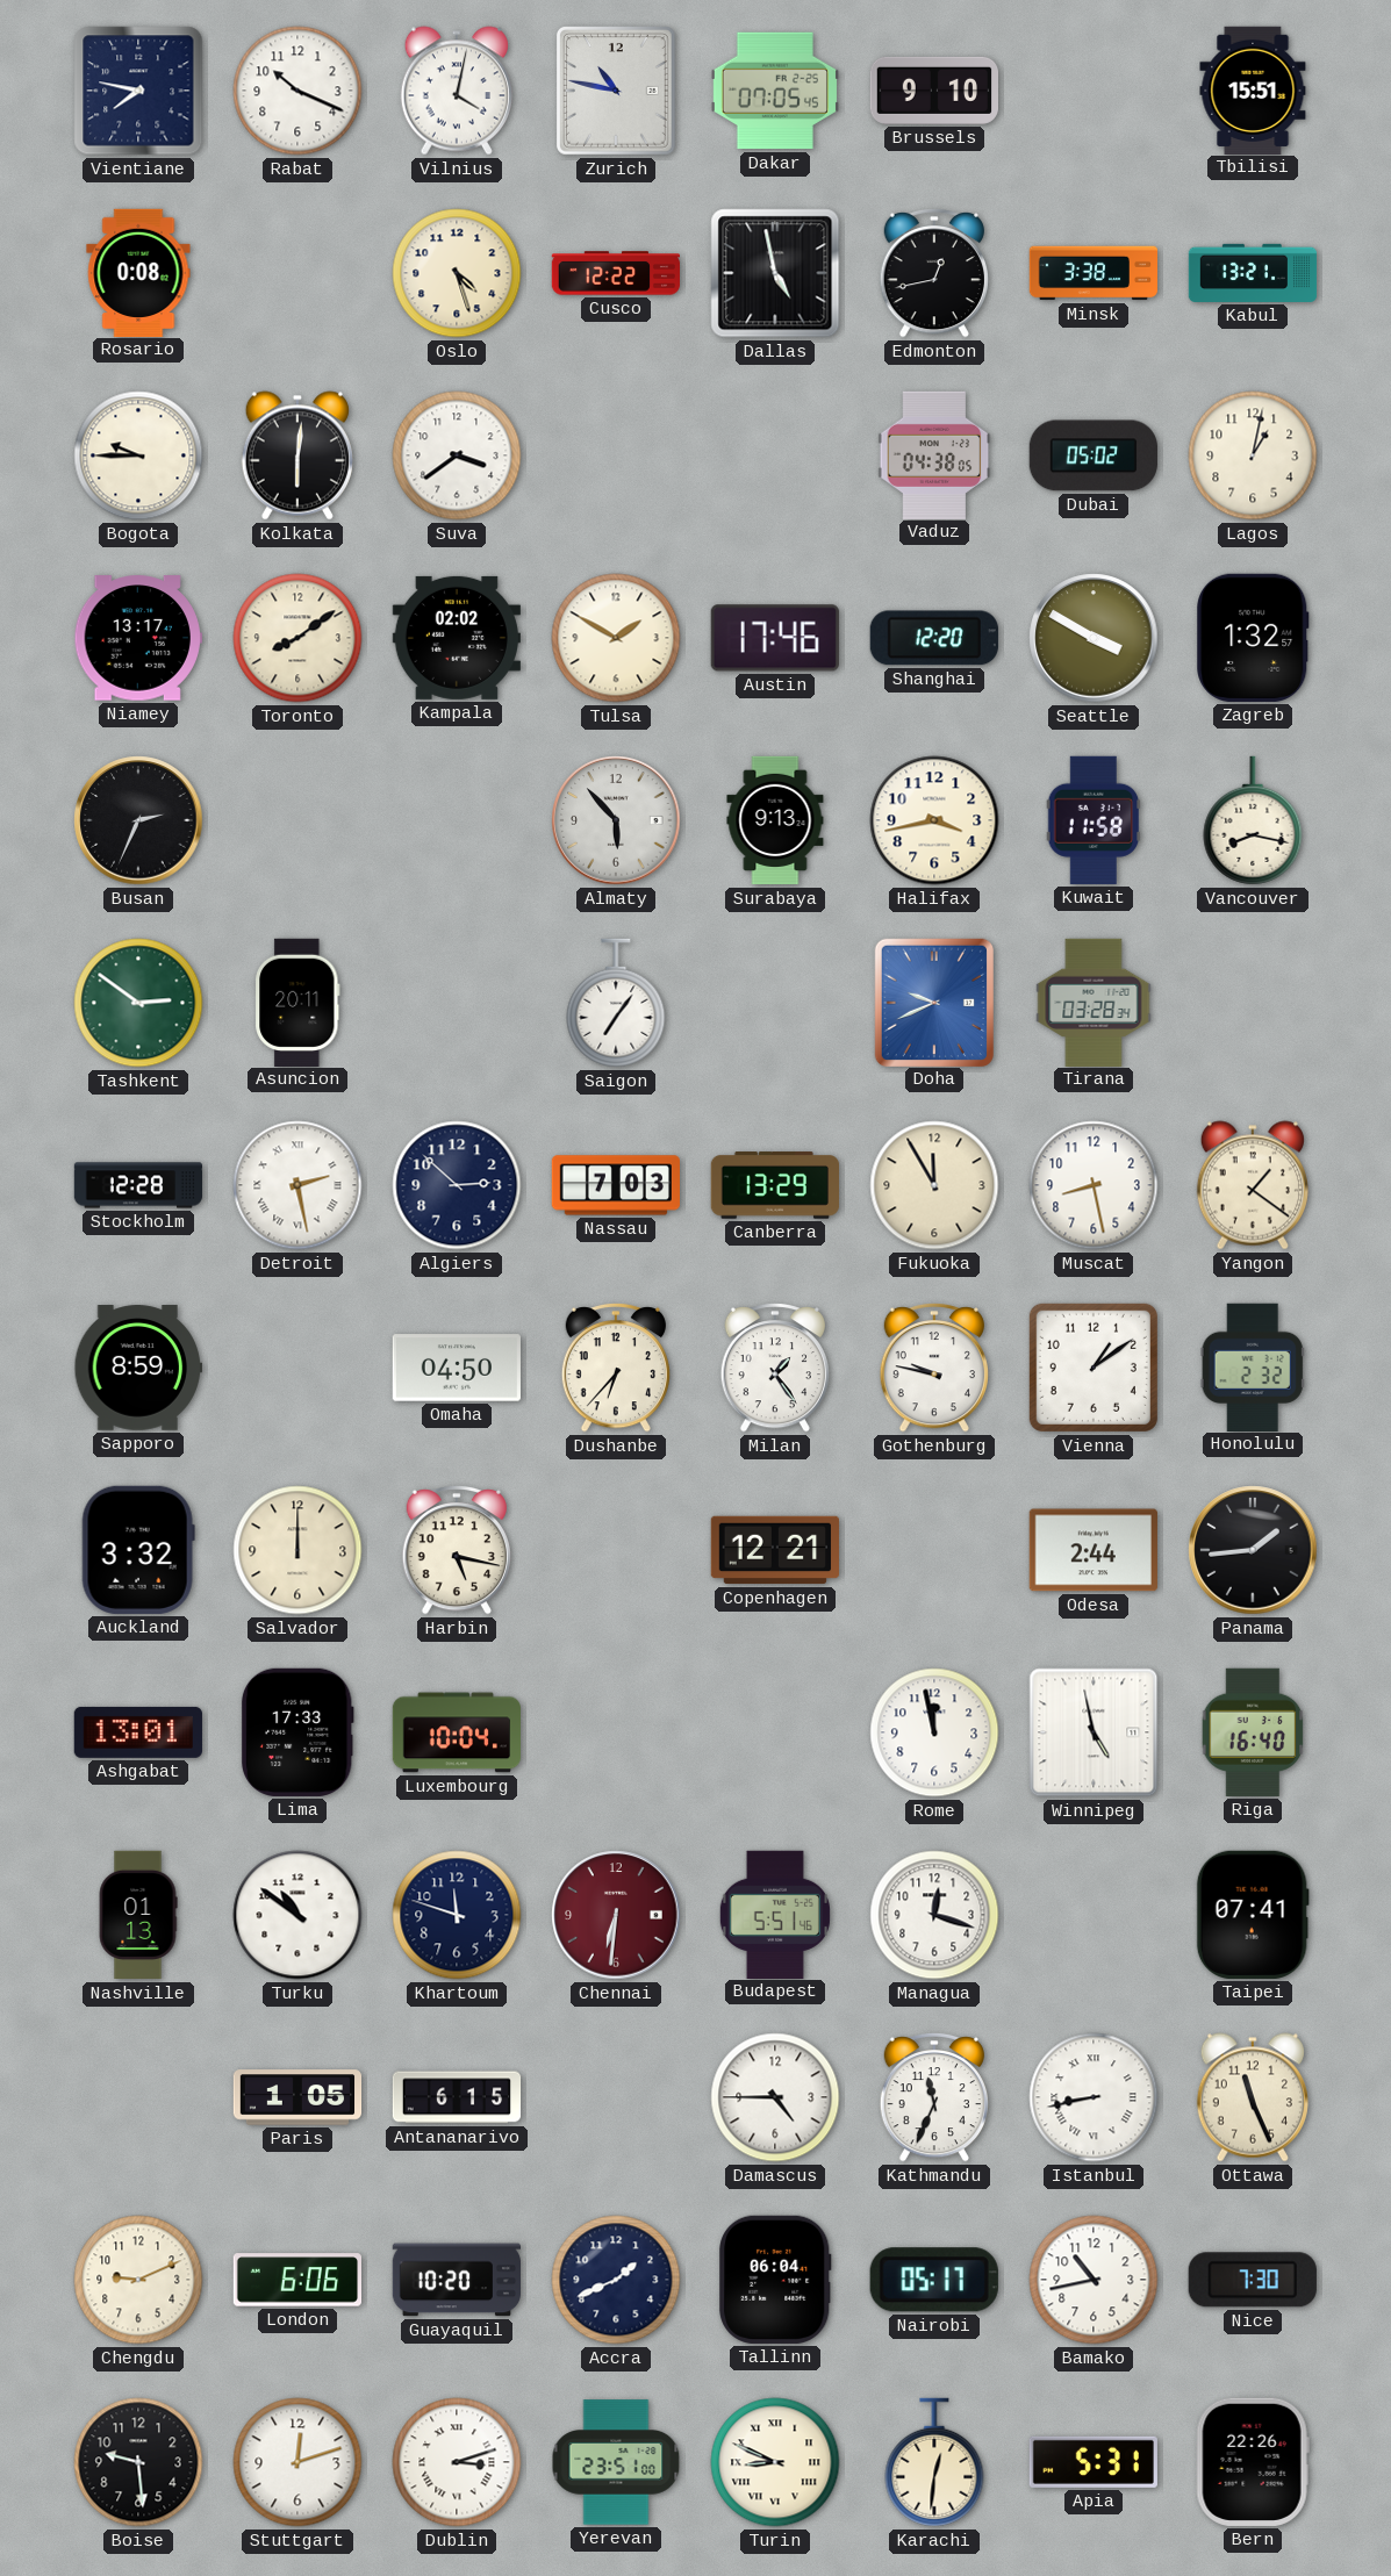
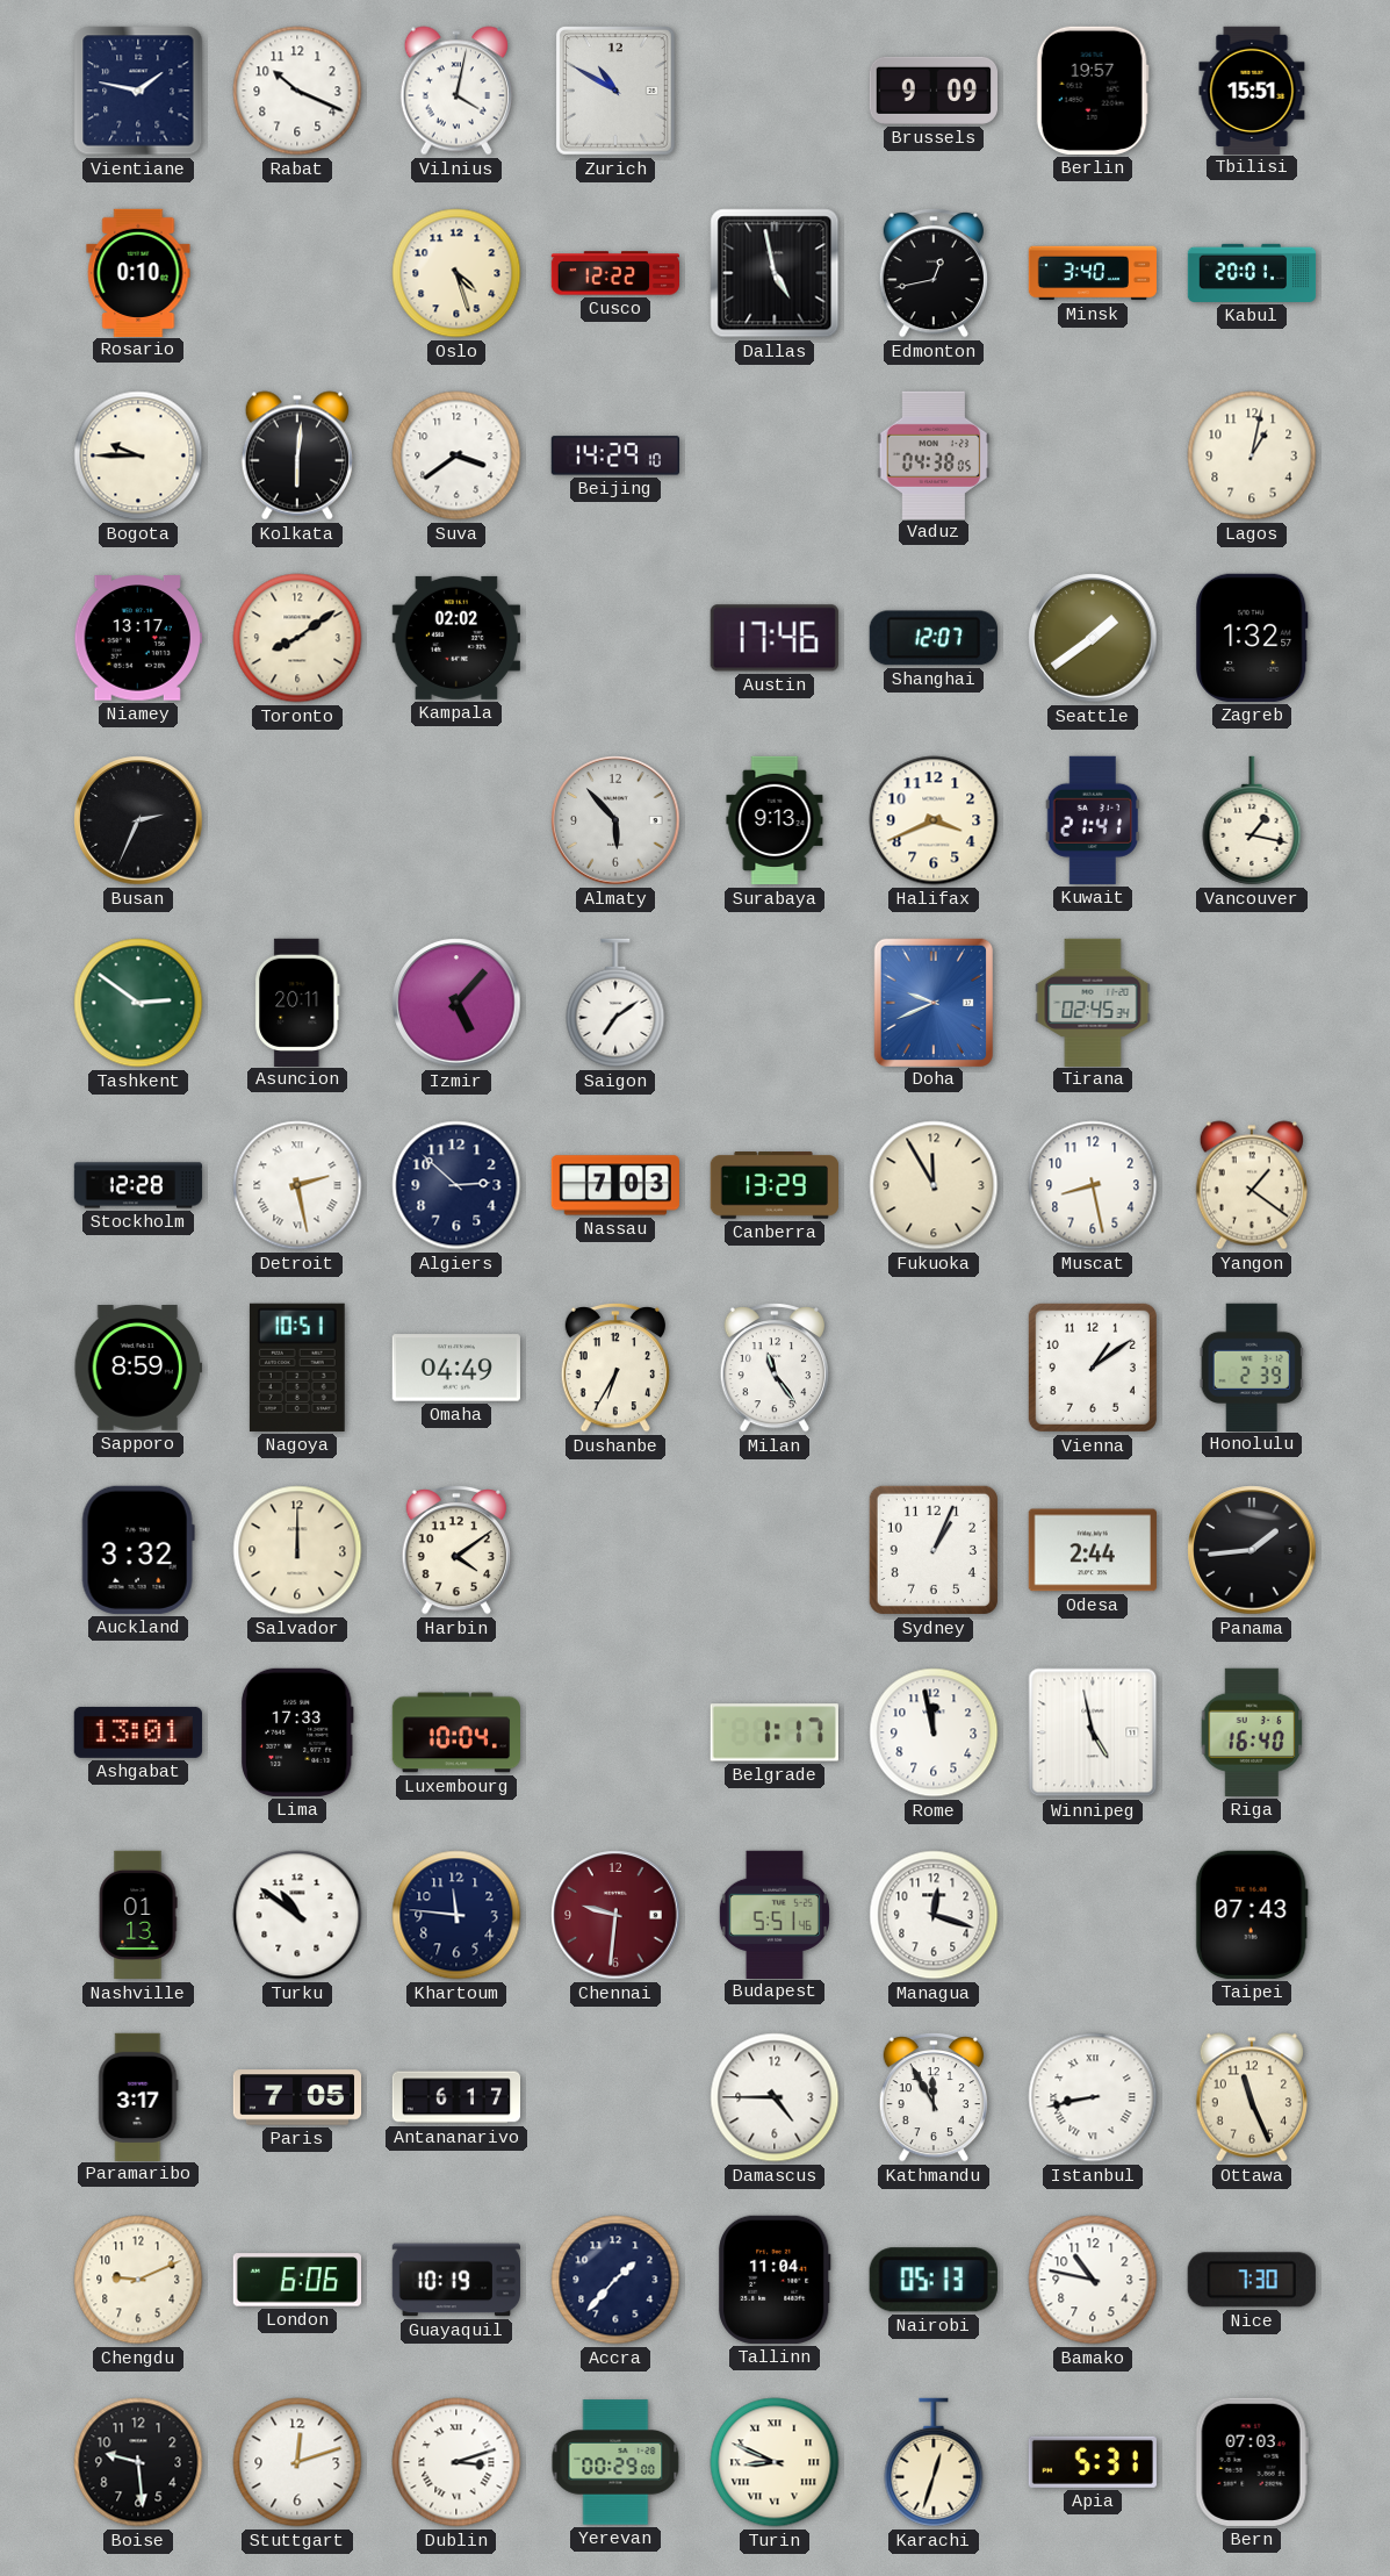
Vientiane: 7:47 -> 1:47
Zurich: 10:47 -> 10:50
Dakar: 07:05 -> none
Brussels: 9:10 -> 9:09
Berlin: none -> 19:57
Rosario: 0:08 -> 0:10
Minsk: 3:38 -> 3:40
Kabul: 13:21 -> 20:01
Beijing: none -> 14:29
Dubai: 05:02 -> none
Tulsa: 1:50 -> none
Shanghai: 12:20 -> 12:07
Seattle: 3:50 -> 1:39
Halifax: 3:43 -> 3:41
Kuwait: 11:58 -> 21:41
Vancouver: 8:17 -> 1:17
Izmir: none -> 5:07
Saigon: 7:06 -> 7:09
Tirana: 03:28 -> 02:45
Nagoya: none -> 10:51
Omaha: 04:50 -> 04:49
Dushanbe: 6:37 -> 6:35
Milan: 1:24 -> 11:24
Gothenburg: 9:47 -> none
Honolulu: 2:32 -> 2:39
Harbin: 5:17 -> 4:09
Copenhagen: 12:21 -> none
Sydney: none -> 1:04
Belgrade: none -> 1:17
Khartoum: 11:48 -> 11:46
Chennai: 6:31 -> 9:31
Taipei: 07:41 -> 07:43
Paramaribo: none -> 3:17
Paris: 1:05 -> 7:05
Antananarivo: 6:15 -> 6:17
Kathmandu: 11:34 -> 11:55
Guayaquil: 10:20 -> 10:19
Accra: 1:41 -> 1:37
Tallinn: 06:04 -> 11:04
Nairobi: 05:17 -> 05:13
Bamako: 10:43 -> 10:47
Yerevan: 23:51 -> 00:29
Karachi: 12:31 -> 12:33
Bern: 22:26 -> 07:03
